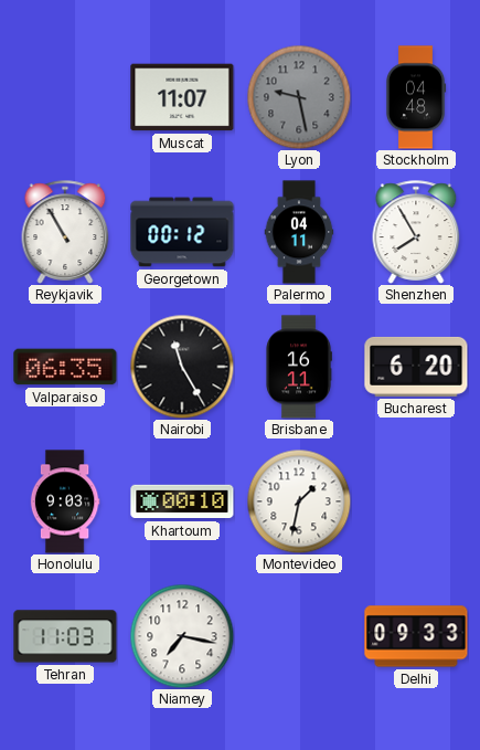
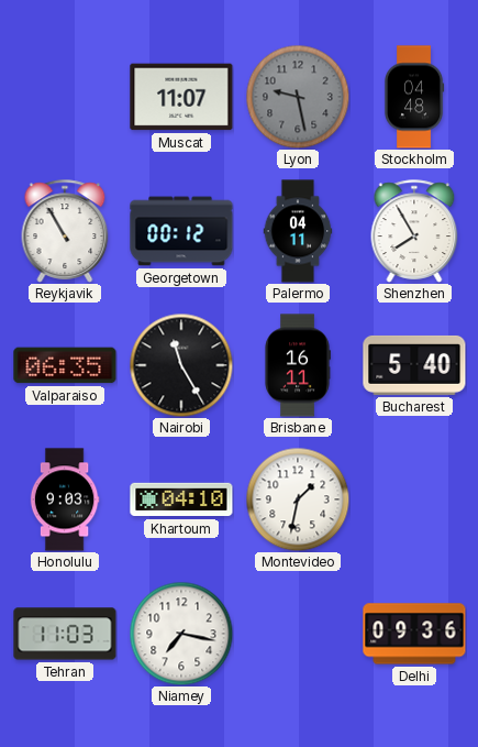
Bucharest: 6:20 -> 5:40
Khartoum: 00:10 -> 04:10
Delhi: 09:33 -> 09:36
